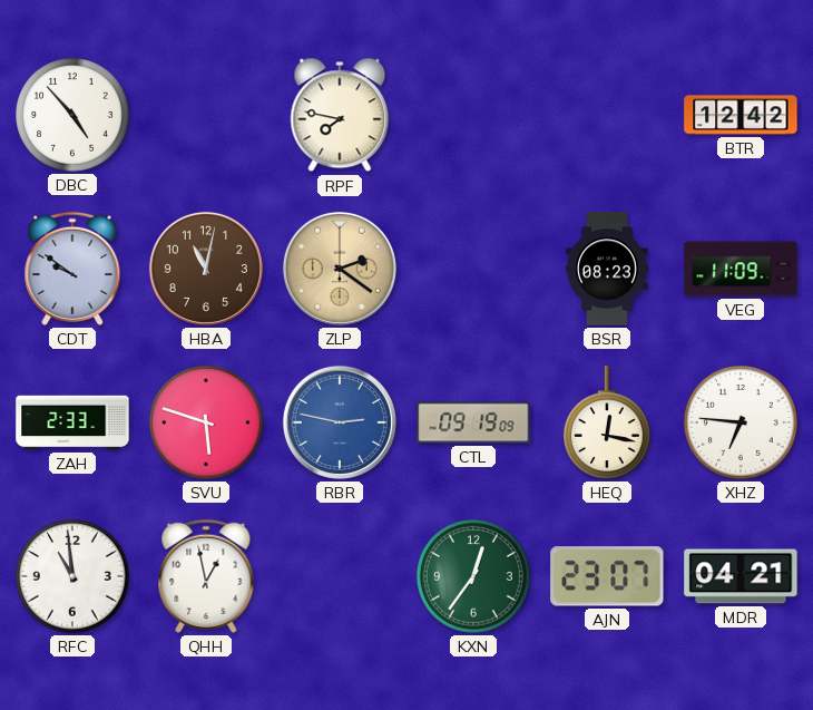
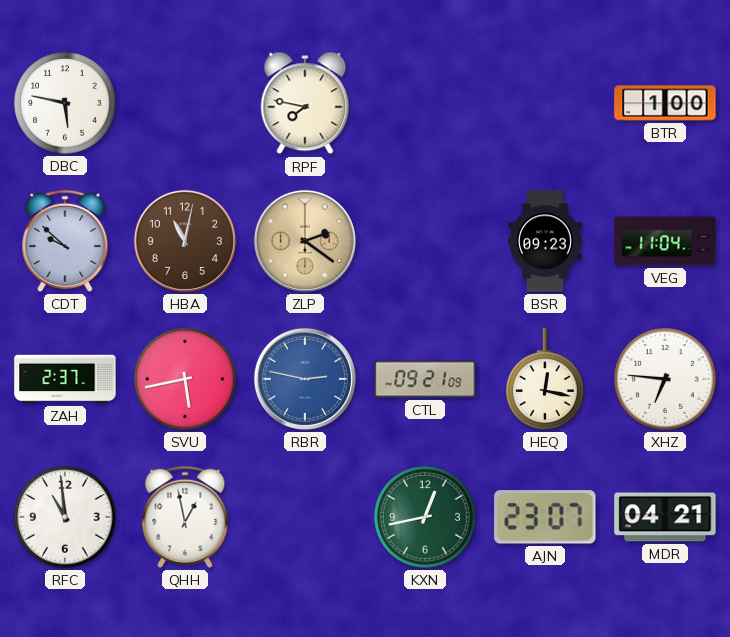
DBC: 4:53 -> 5:47
BTR: 12:42 -> 1:00
CDT: 9:51 -> 9:52
BSR: 08:23 -> 09:23
VEG: 11:09 -> 11:04
ZAH: 2:33 -> 2:37
SVU: 5:48 -> 5:43
CTL: 09:19 -> 09:21
KXN: 12:36 -> 12:43
